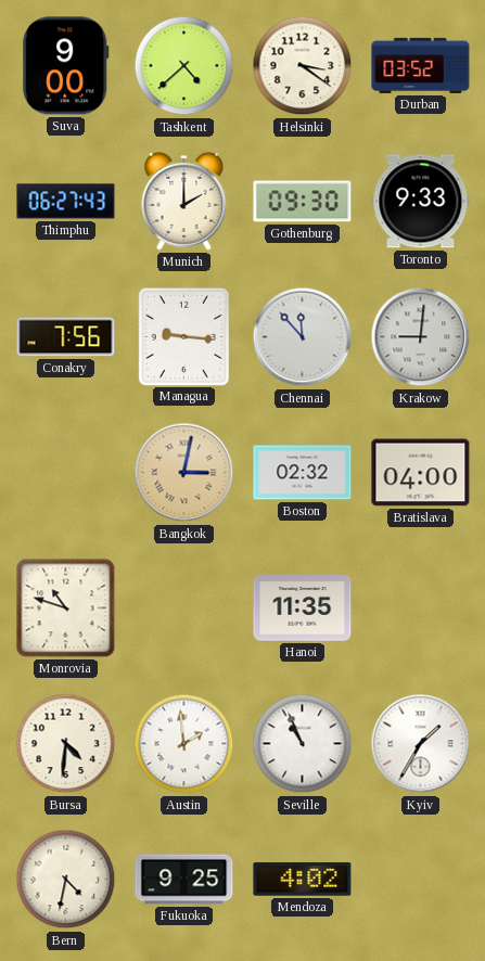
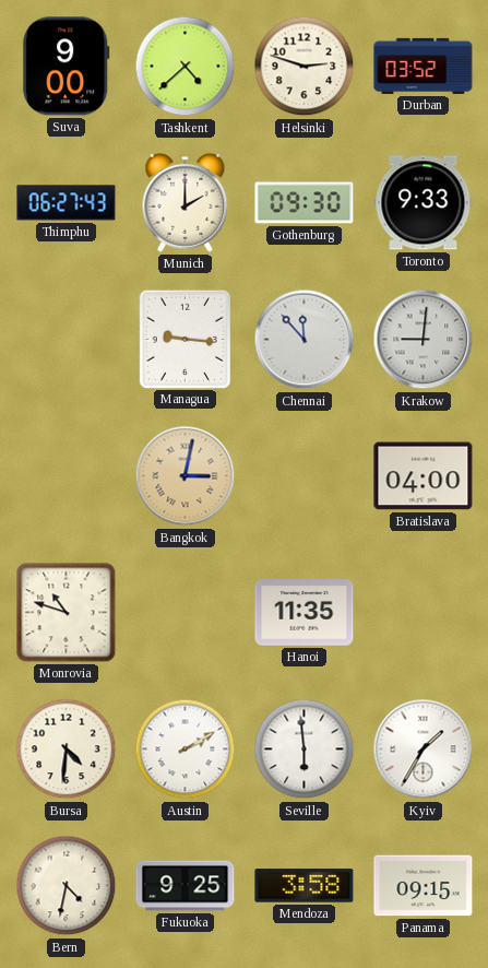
Helsinki: 3:21 -> 2:48
Conakry: 7:56 -> none
Boston: 02:32 -> none
Austin: 1:59 -> 2:10
Seville: 10:56 -> 5:59
Mendoza: 4:02 -> 3:58
Panama: none -> 09:15
